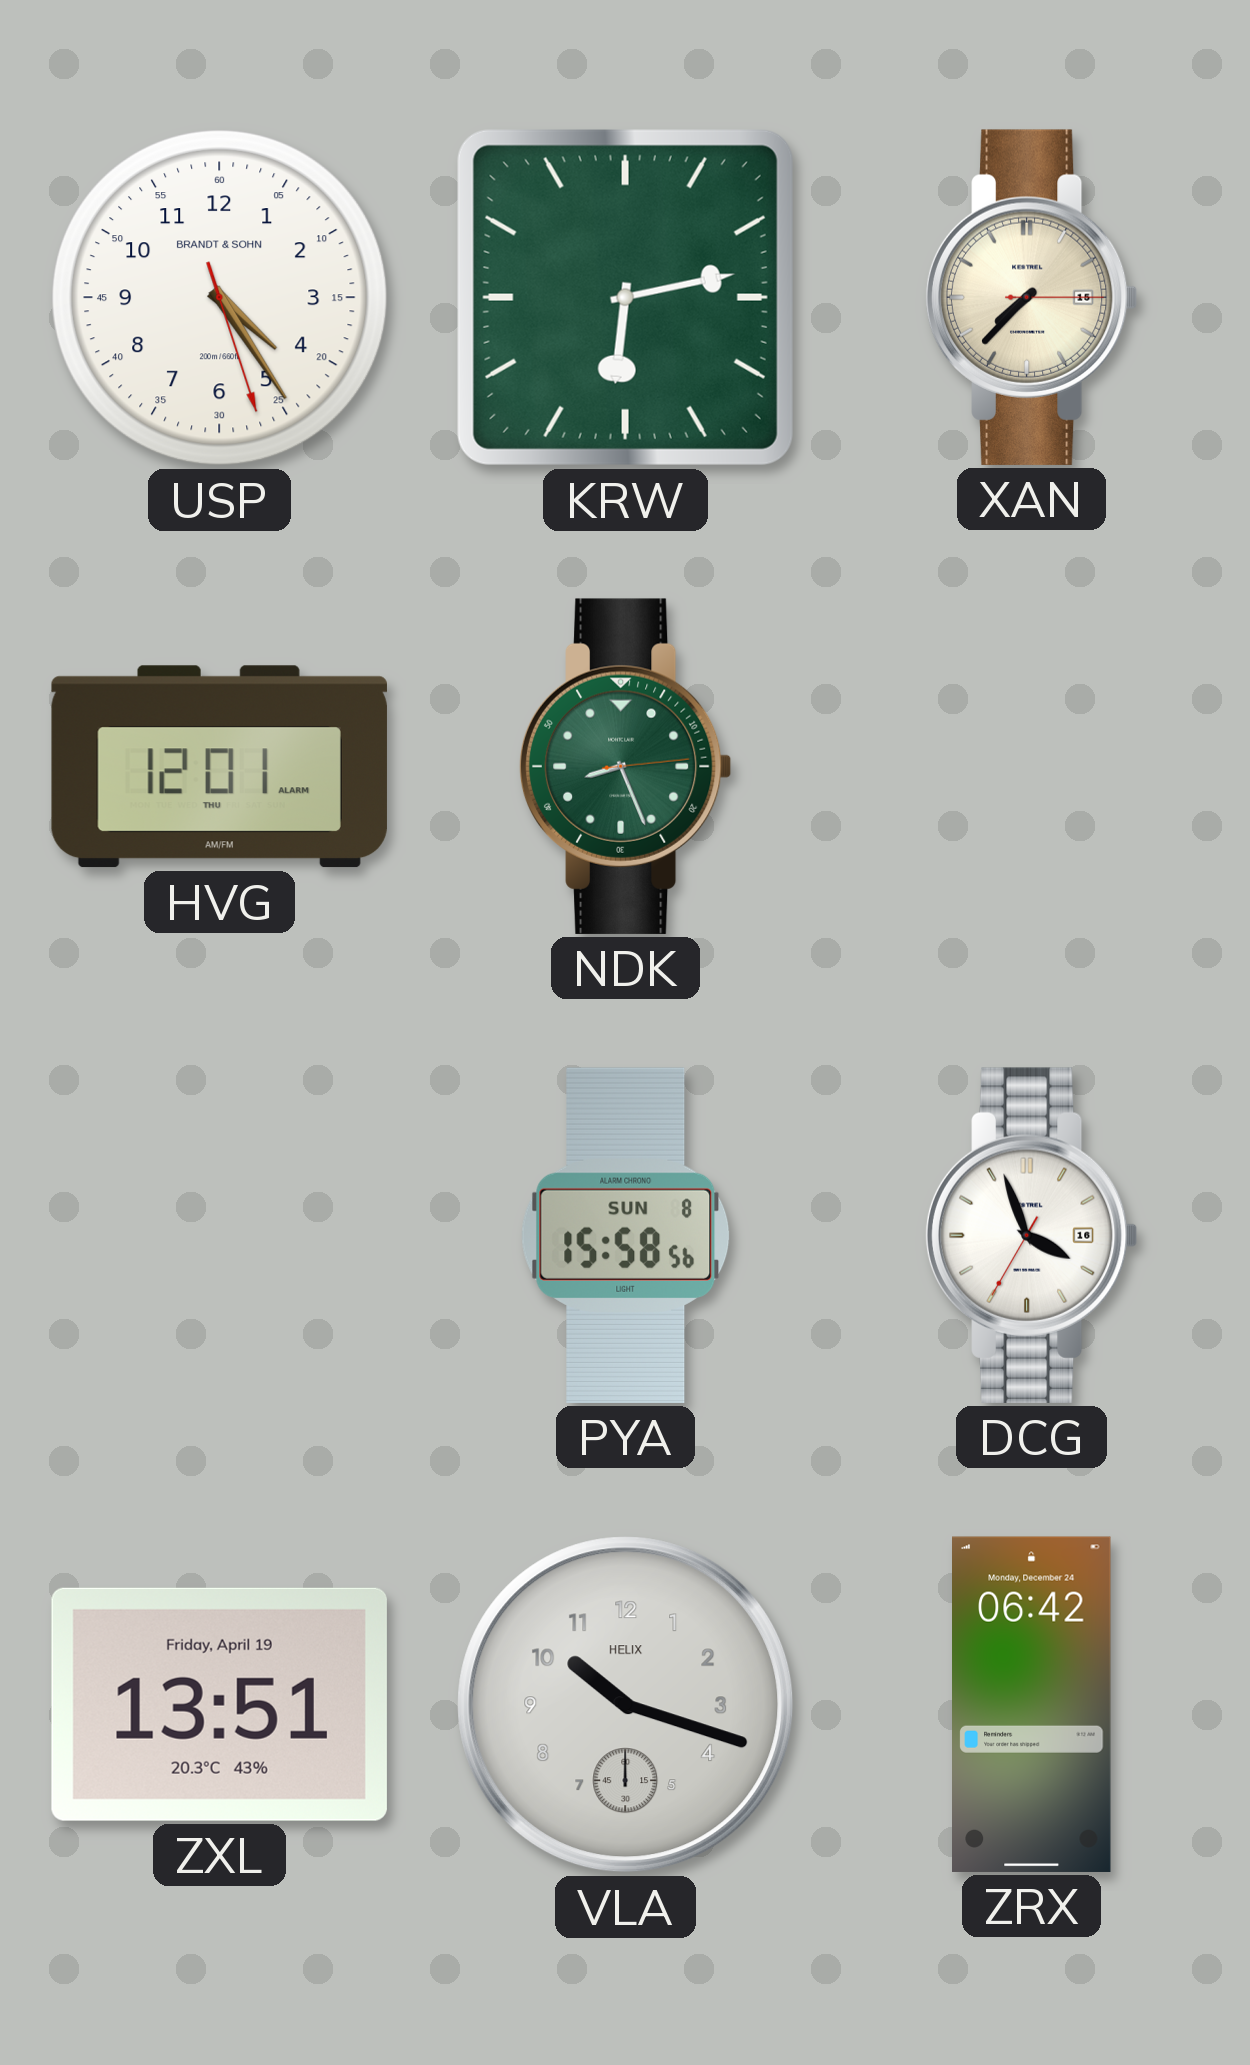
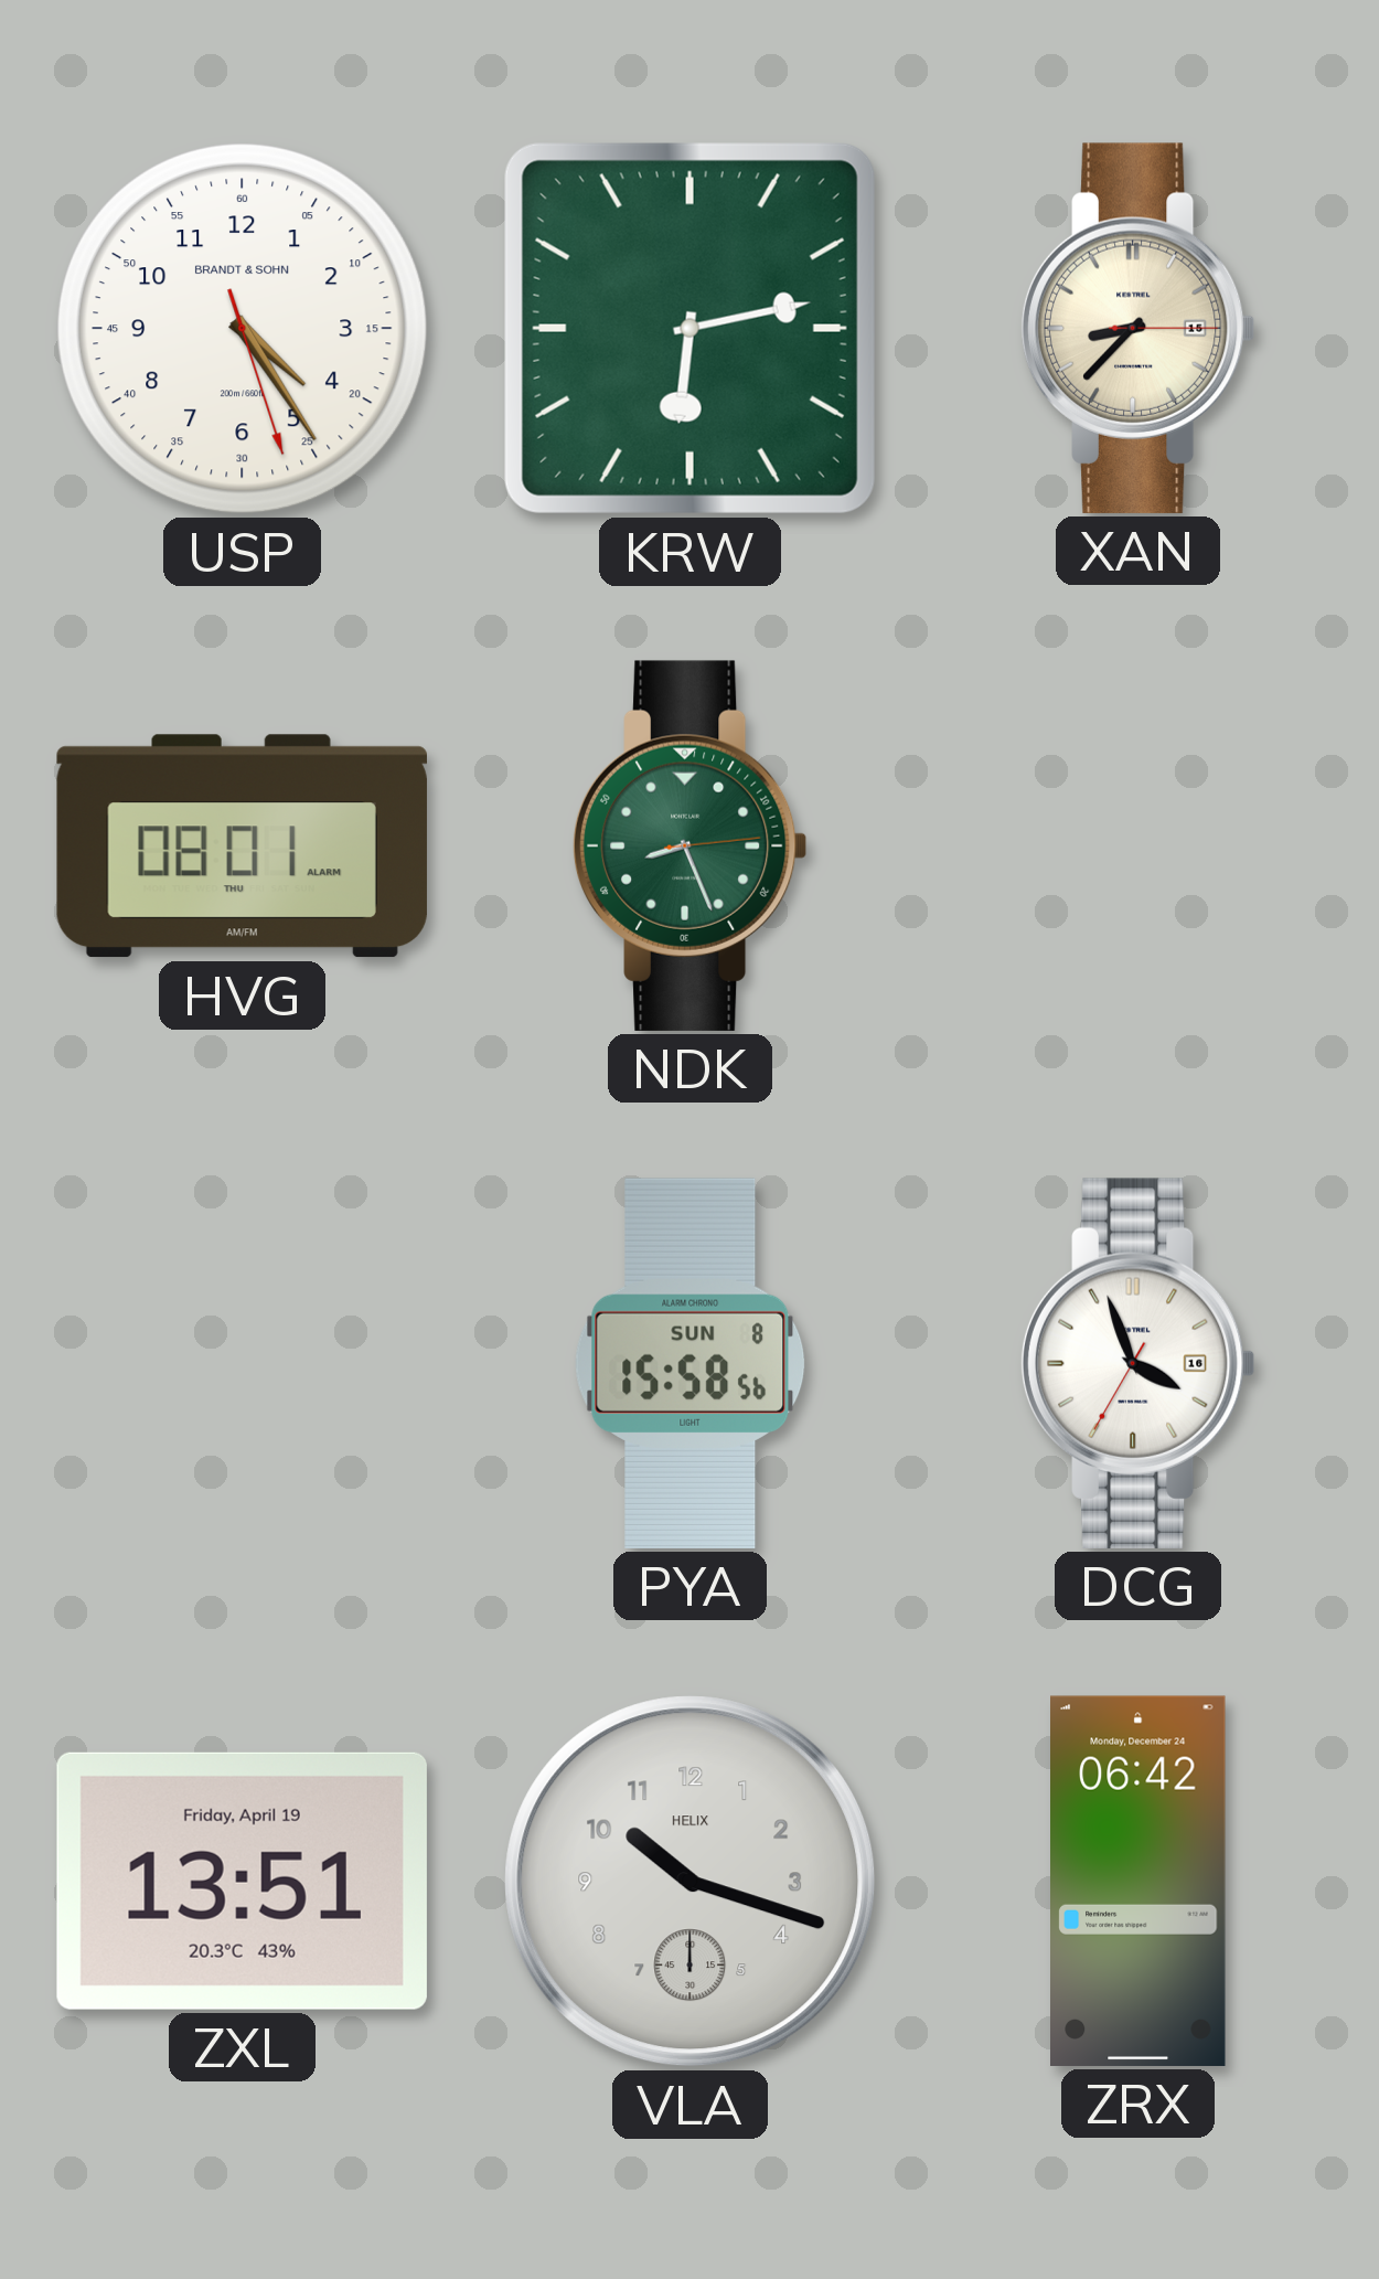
XAN: 7:37 -> 8:37
HVG: 12:01 -> 08:01
